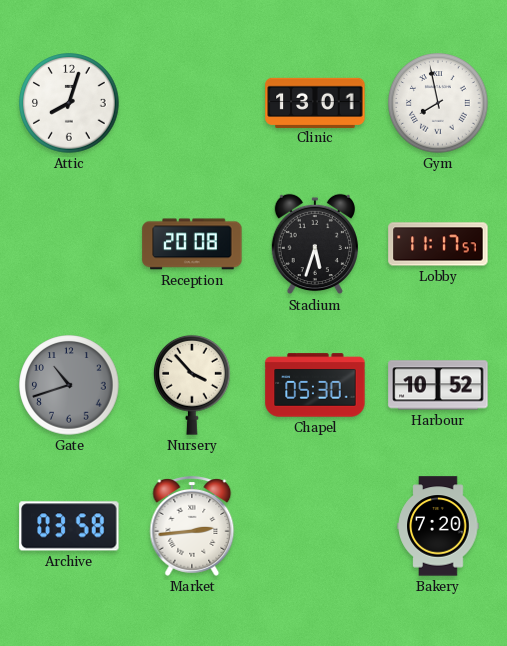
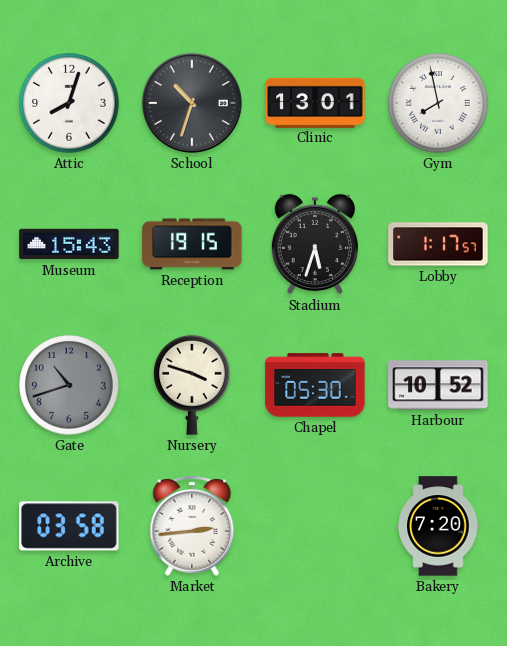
School: none -> 10:33
Museum: none -> 15:43
Reception: 20:08 -> 19:15
Lobby: 11:17 -> 1:17
Nursery: 3:53 -> 3:48
